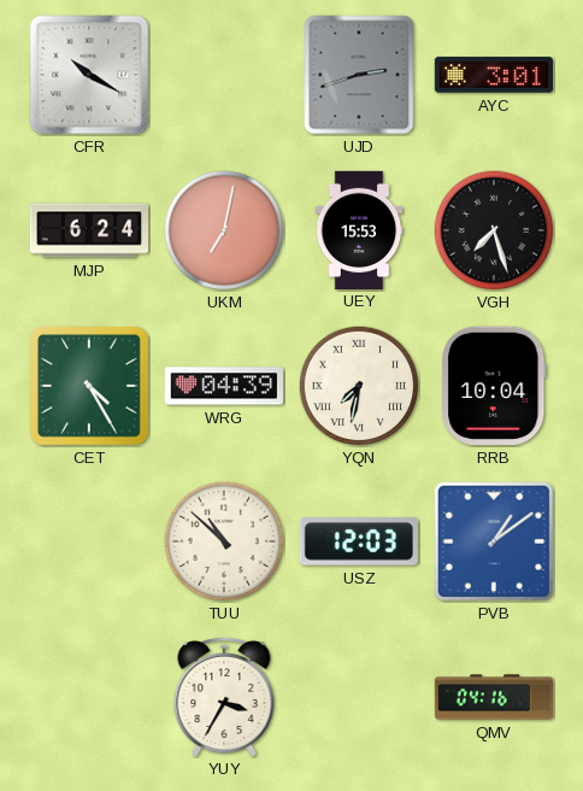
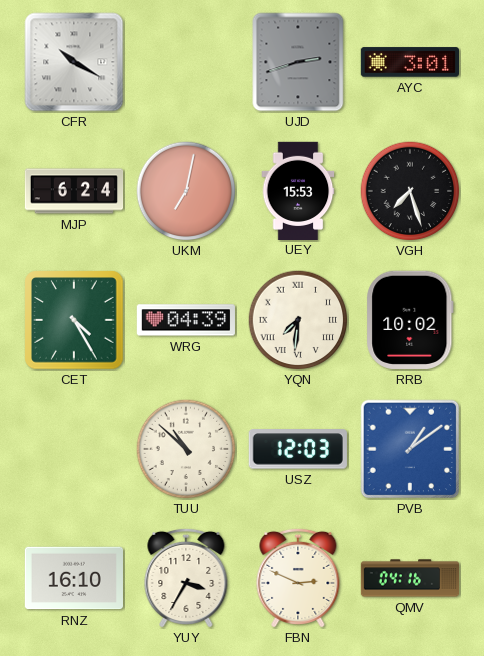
YQN: 7:32 -> 7:31
RRB: 10:04 -> 10:02
RNZ: none -> 16:10
FBN: none -> 2:49
